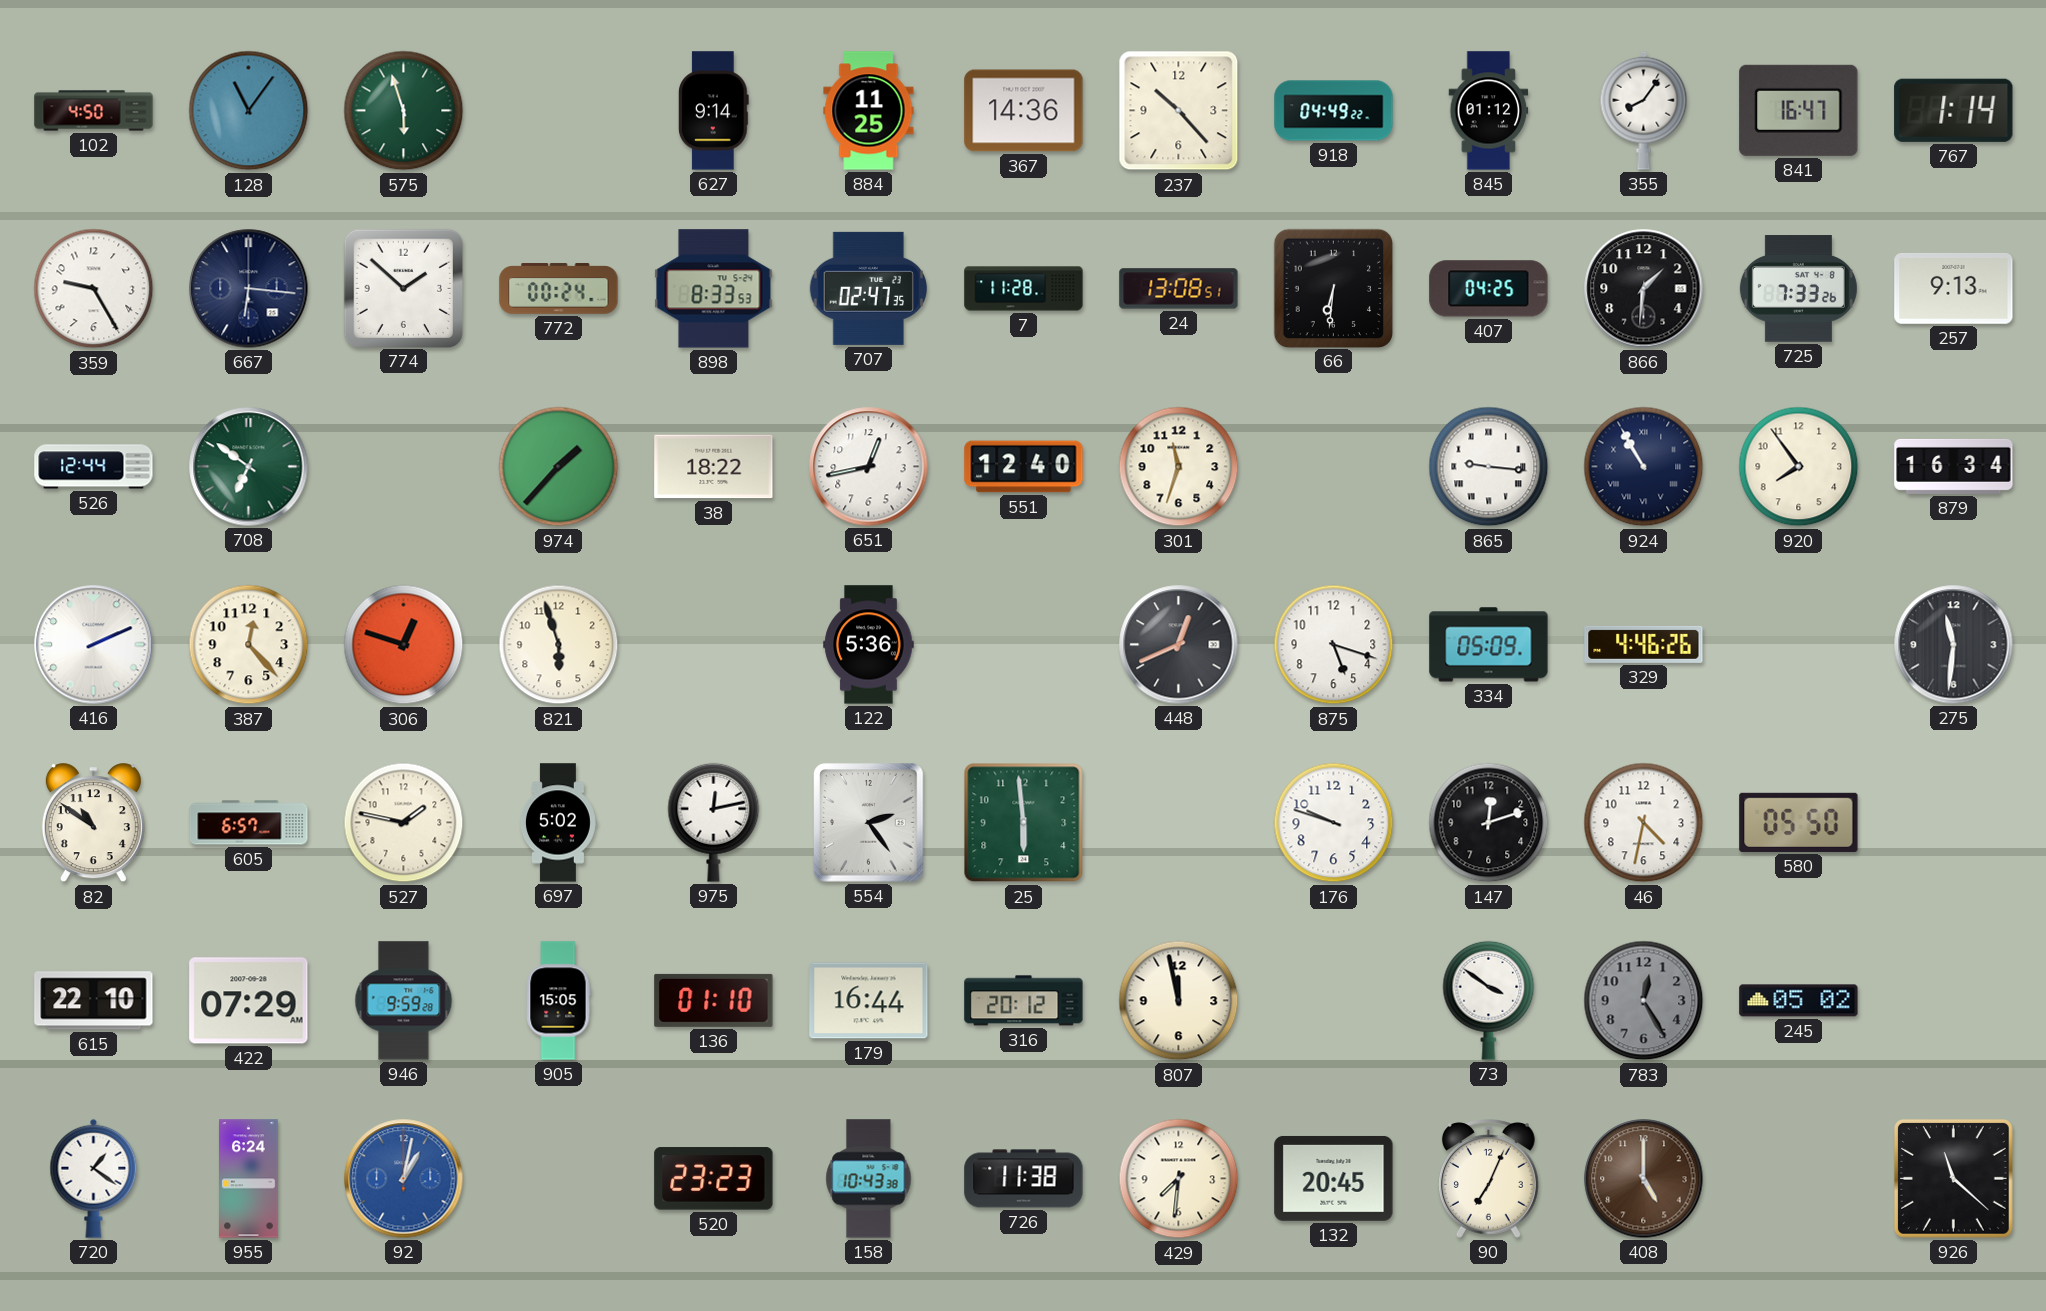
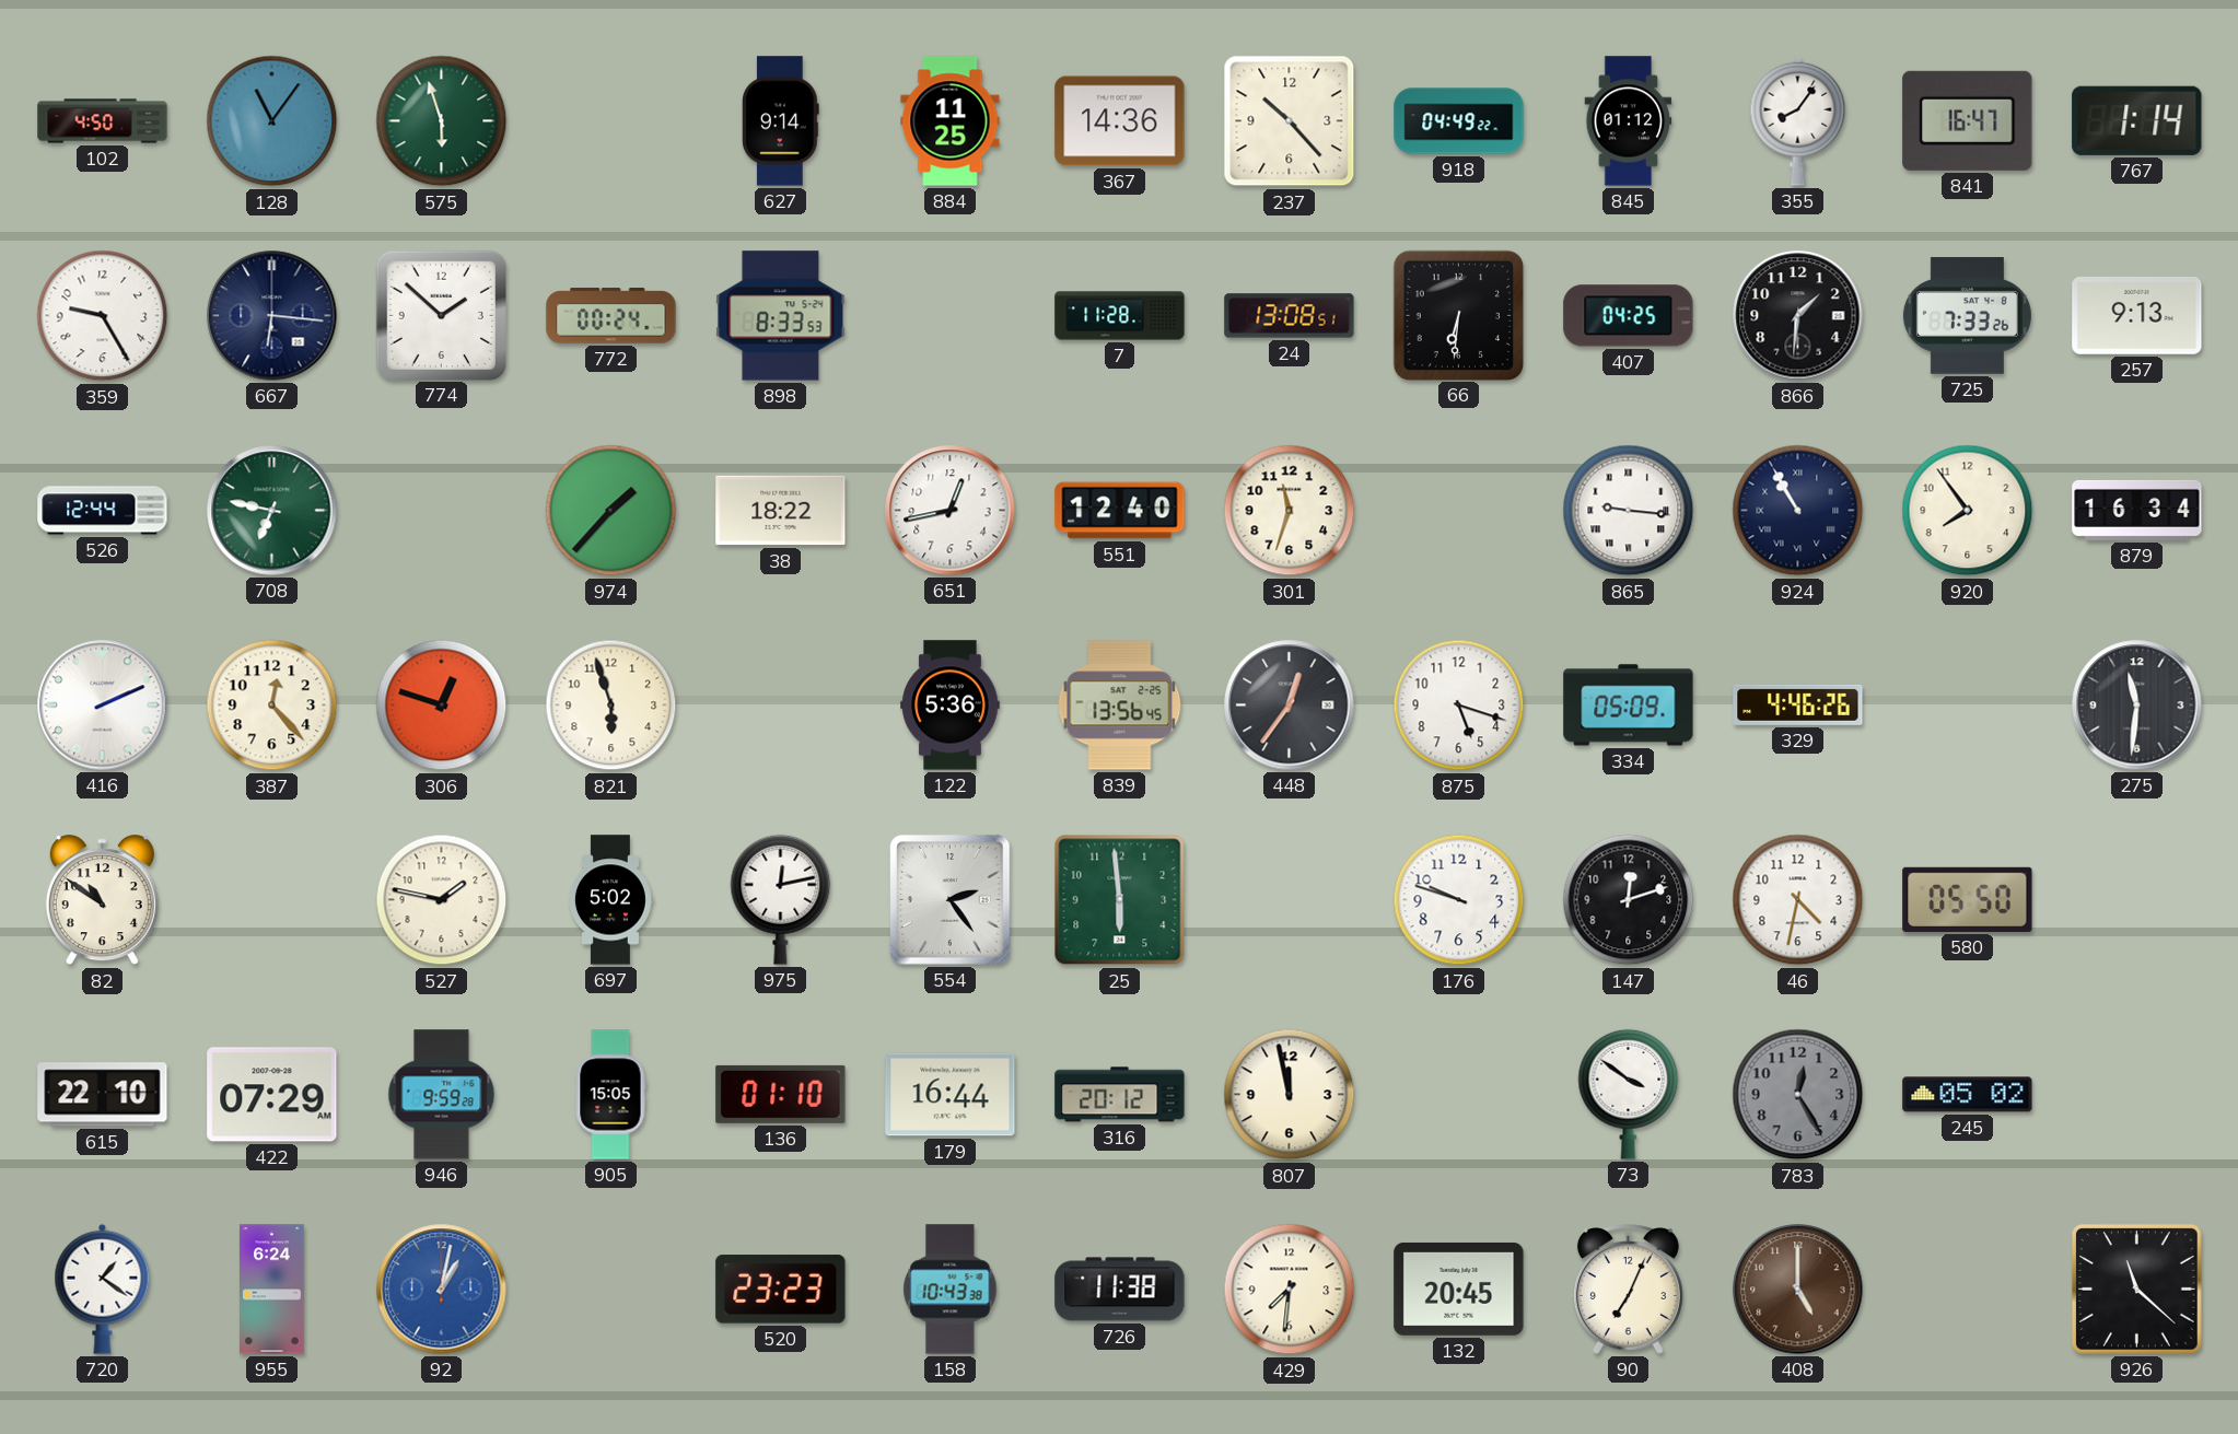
707: 02:47 -> none
708: 6:51 -> 6:47
839: none -> 13:56
448: 12:41 -> 12:36
605: 6:57 -> none
